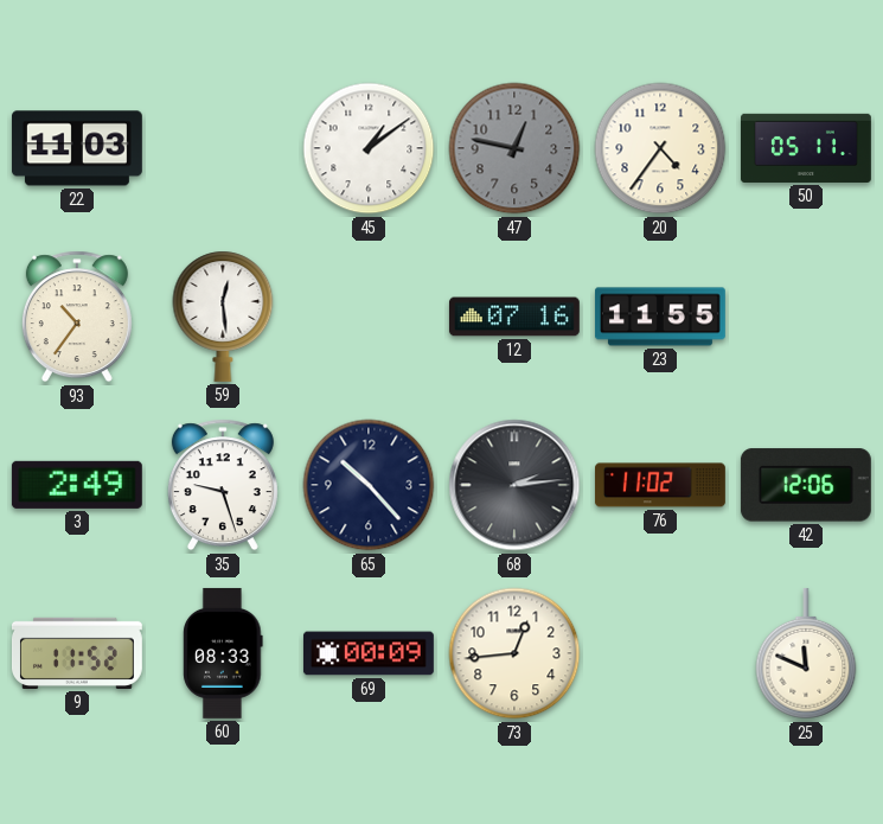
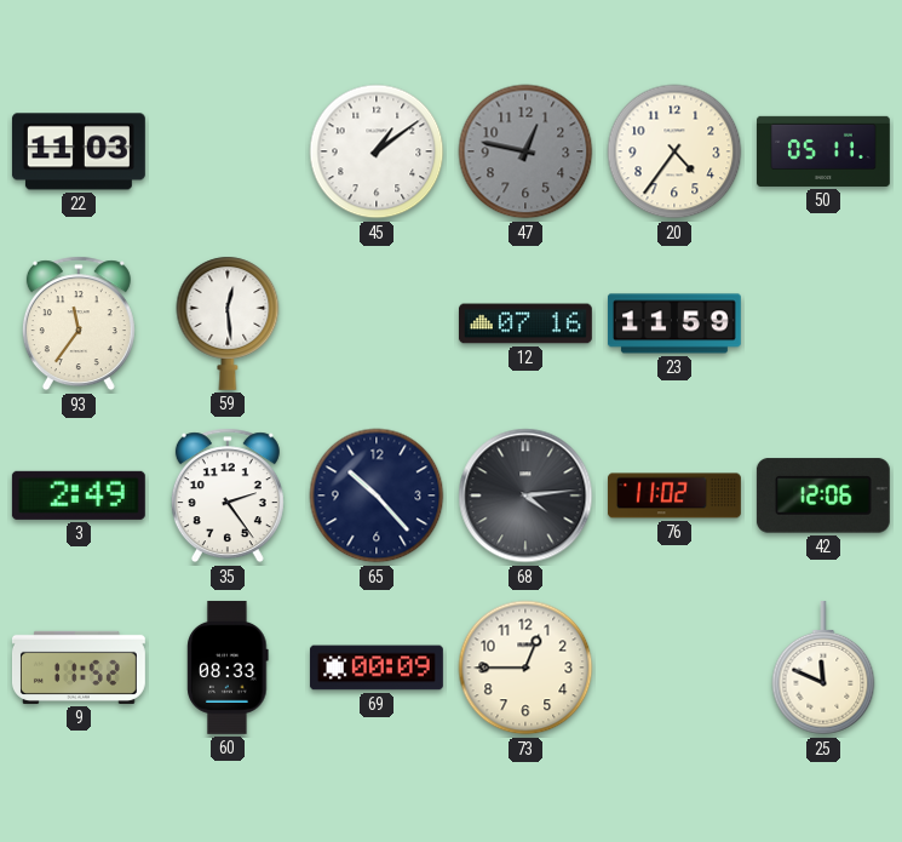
93: 10:36 -> 11:36
23: 11:55 -> 11:59
35: 9:27 -> 2:24
68: 2:14 -> 4:14
73: 12:44 -> 12:45
